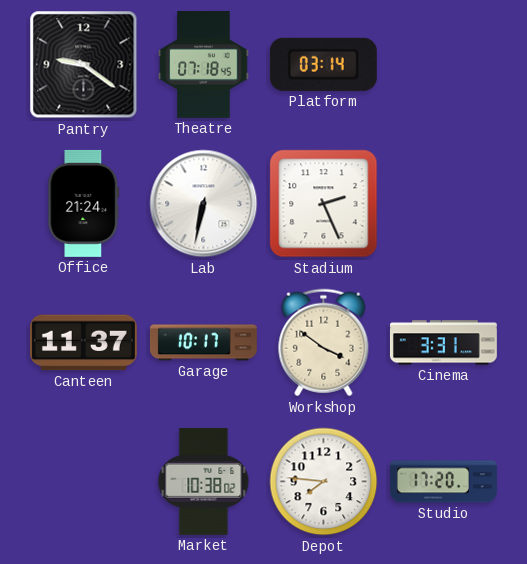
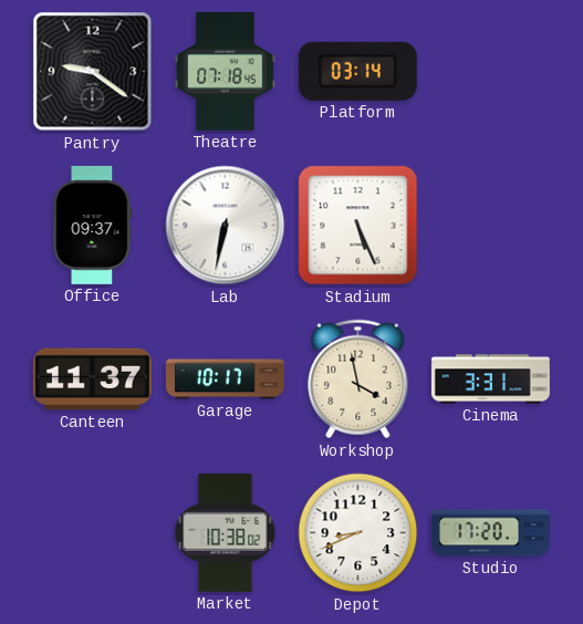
Office: 21:24 -> 09:37
Stadium: 2:26 -> 5:26
Workshop: 3:51 -> 3:58
Depot: 7:46 -> 8:41
